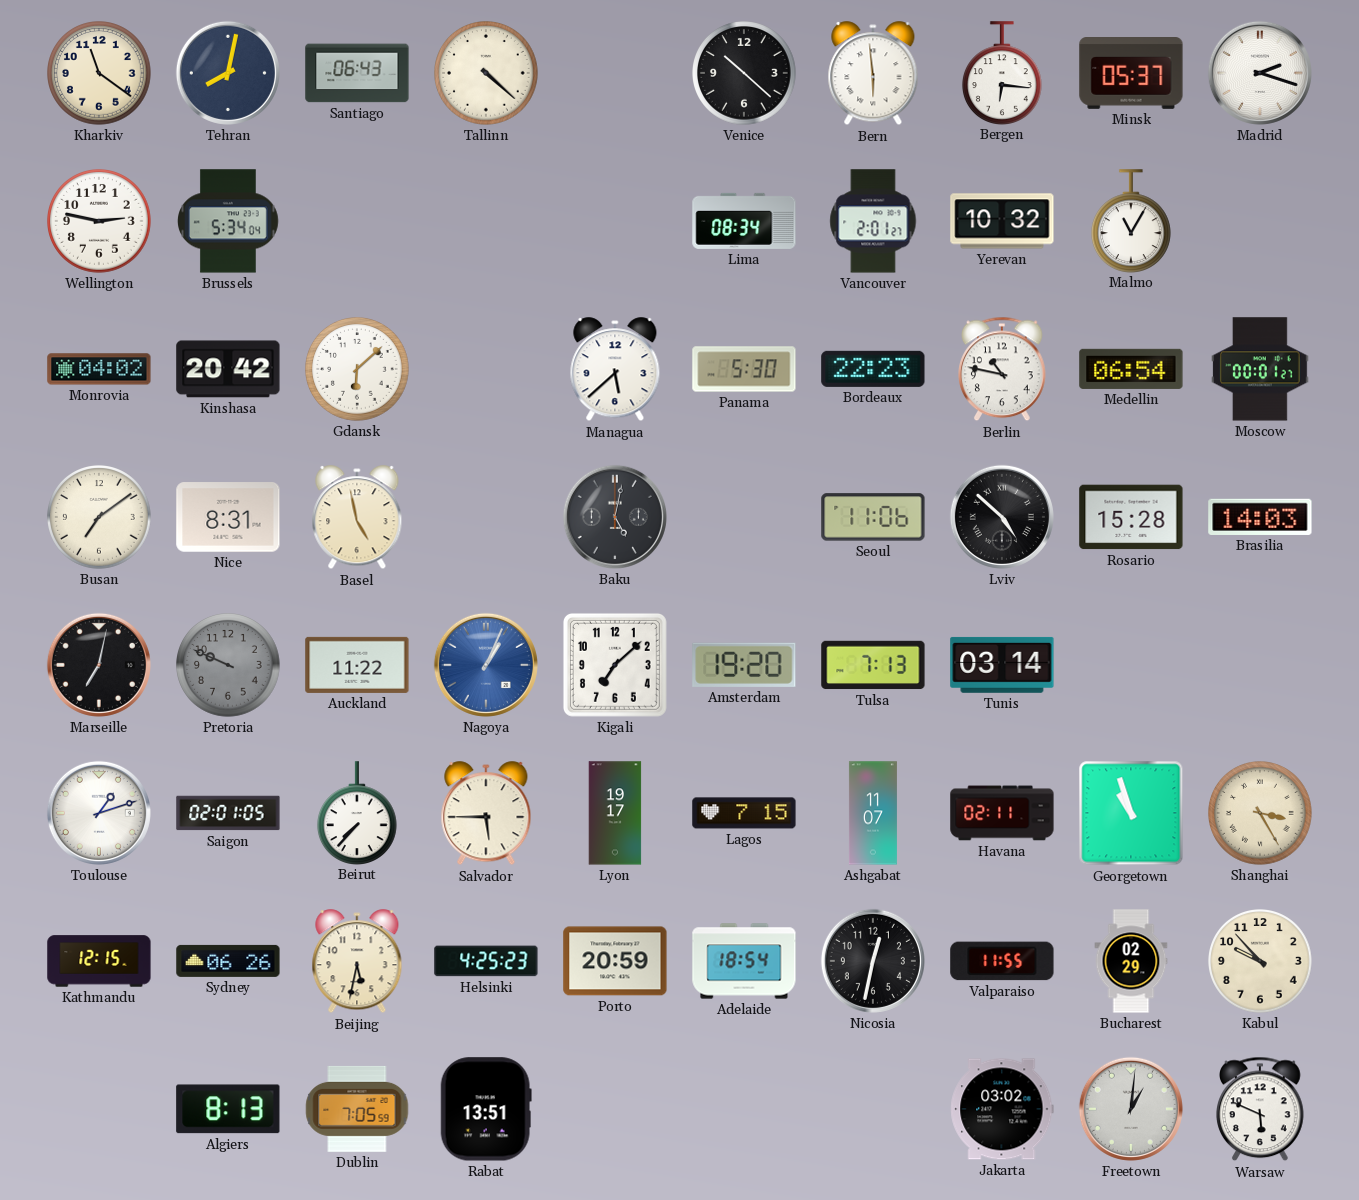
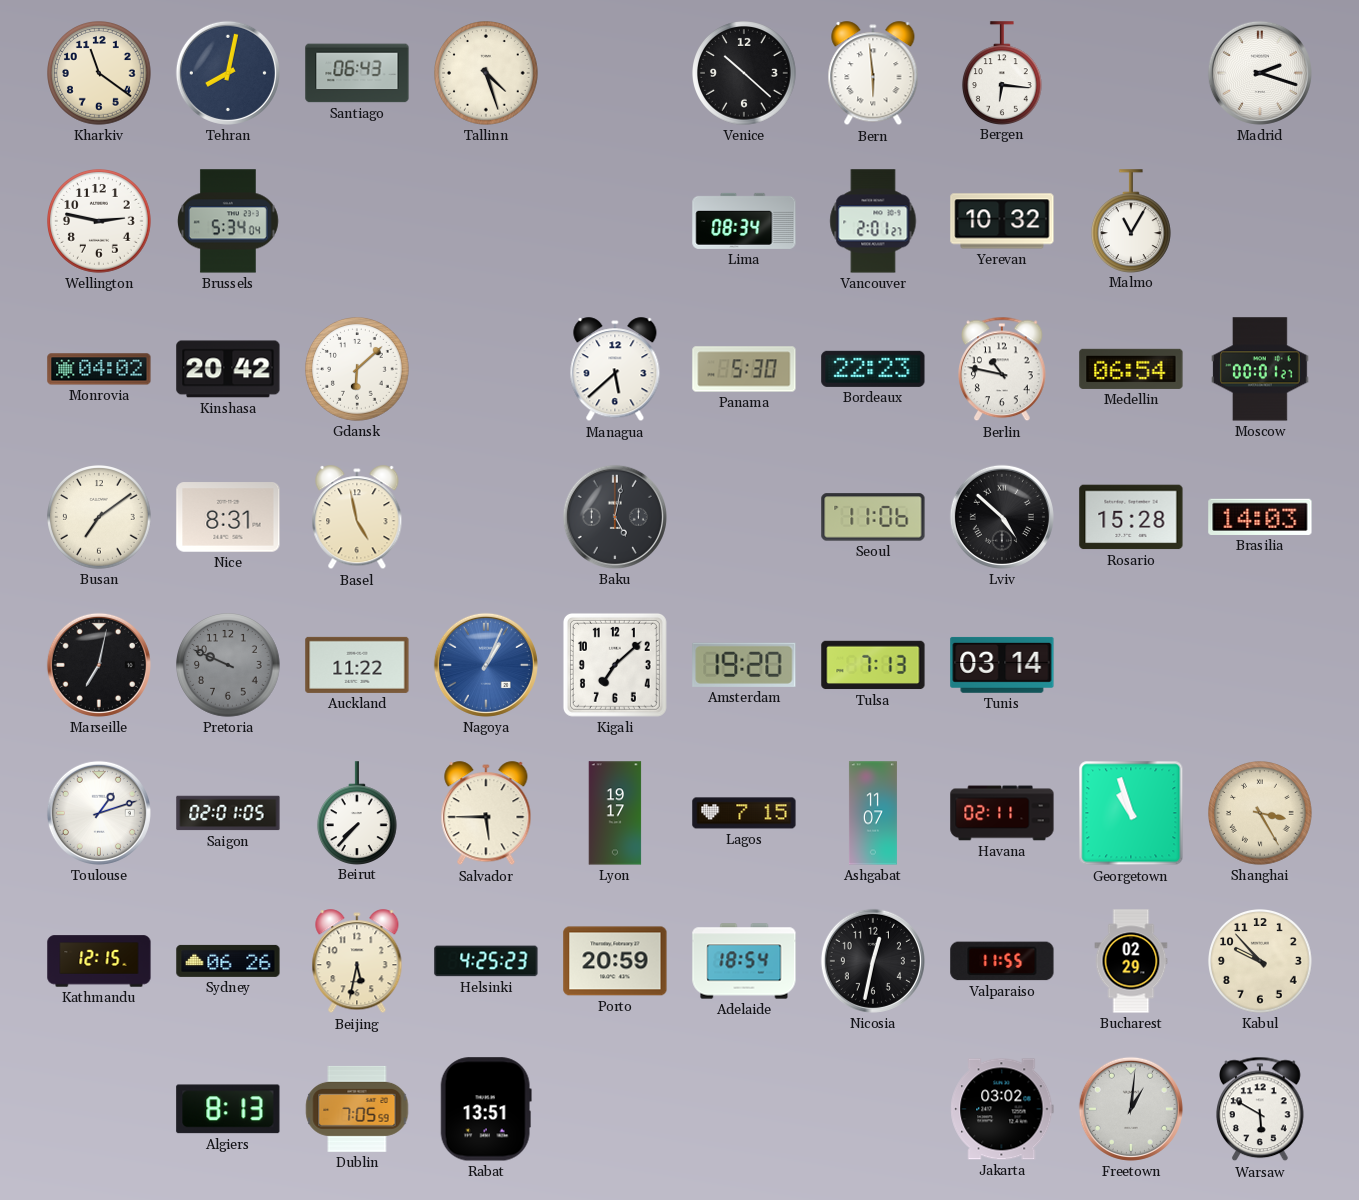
Tallinn: 4:22 -> 4:27
Minsk: 05:37 -> none
Warsaw: 5:49 -> 5:50
